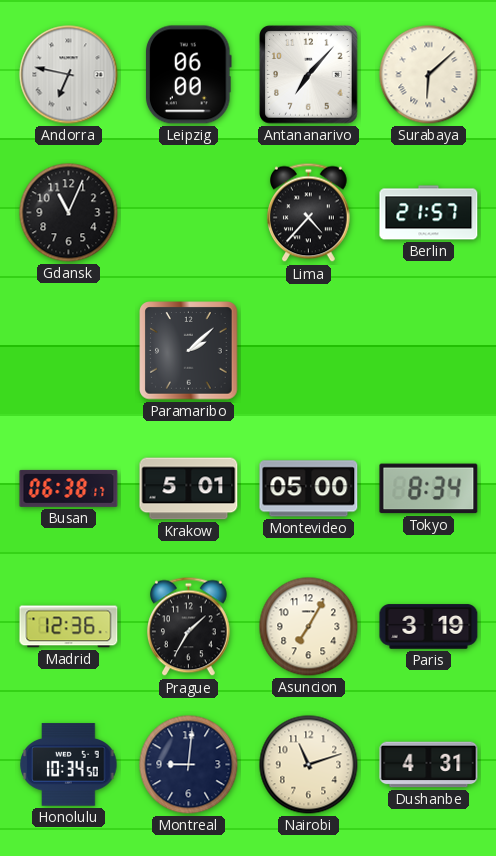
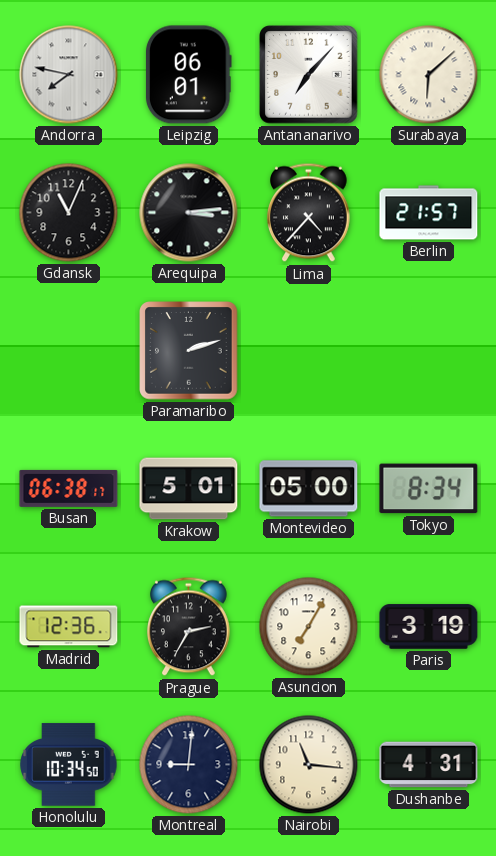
Andorra: 6:47 -> 7:47
Leipzig: 06:00 -> 06:01
Arequipa: none -> 3:14
Paramaribo: 2:08 -> 2:12
Prague: 1:35 -> 2:35
Nairobi: 11:12 -> 11:16
